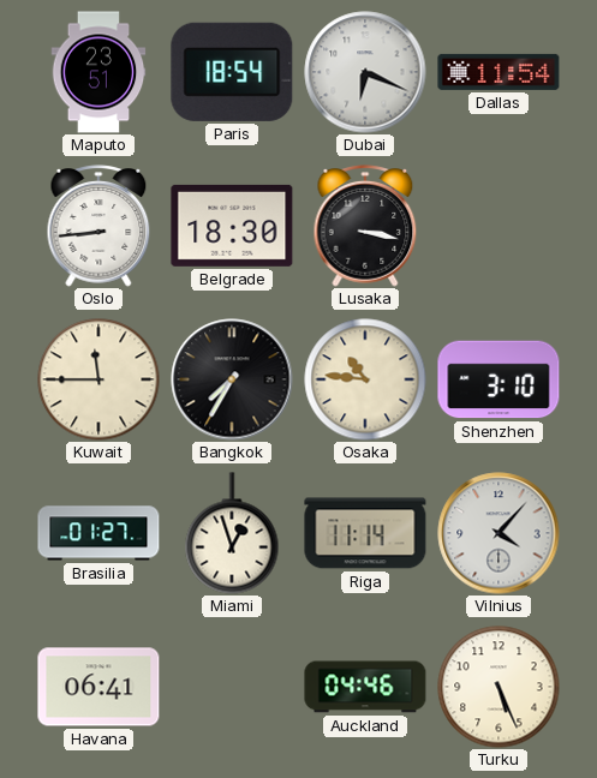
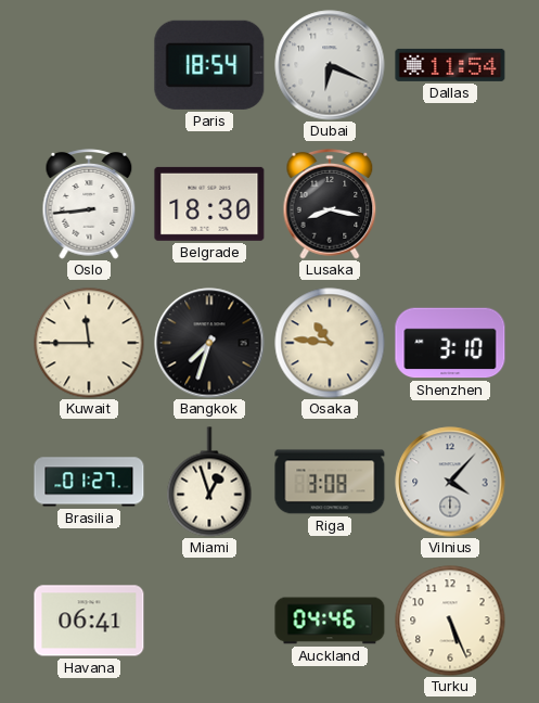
Maputo: 23:51 -> none
Lusaka: 3:17 -> 8:17
Bangkok: 7:35 -> 7:33
Riga: 11:14 -> 3:08
